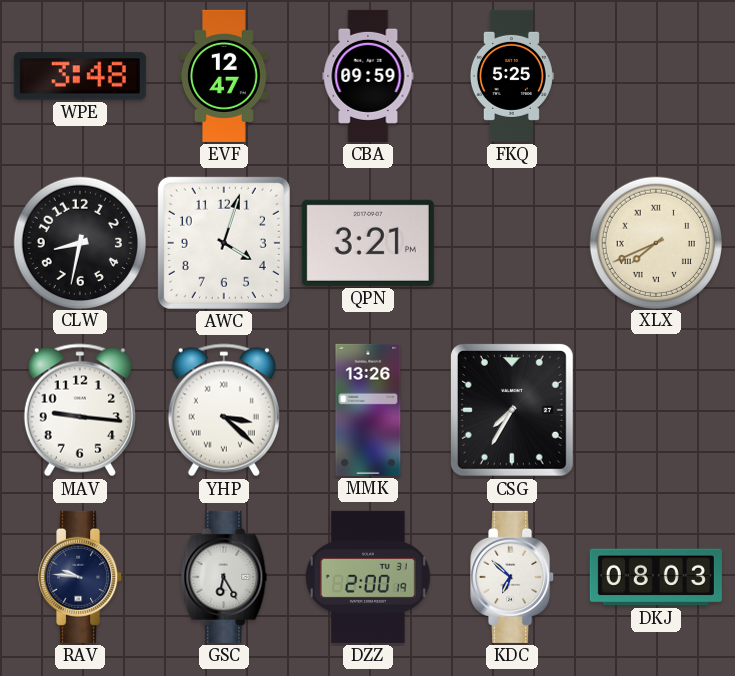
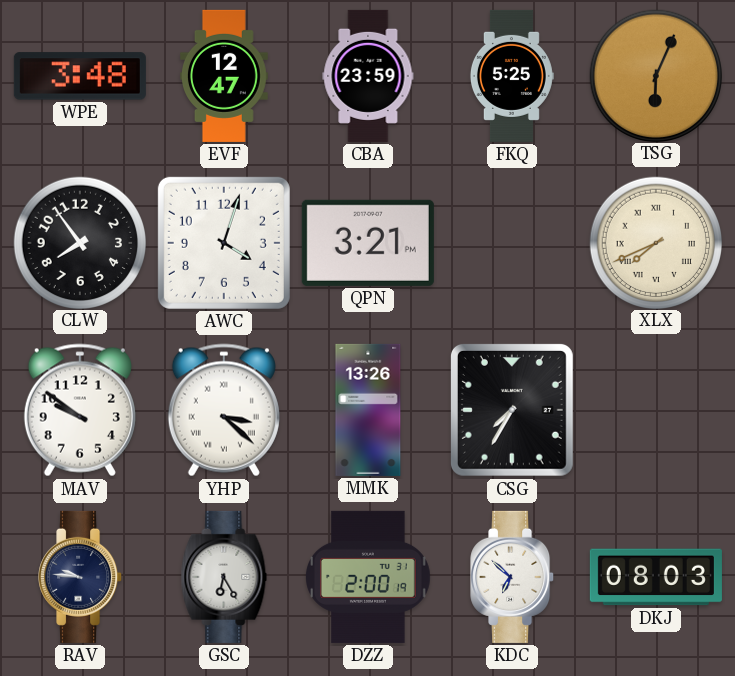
CBA: 09:59 -> 23:59
TSG: none -> 6:04
CLW: 8:32 -> 7:54
MAV: 9:16 -> 9:51
